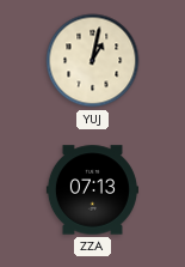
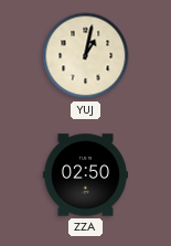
ZZA: 07:13 -> 02:50
